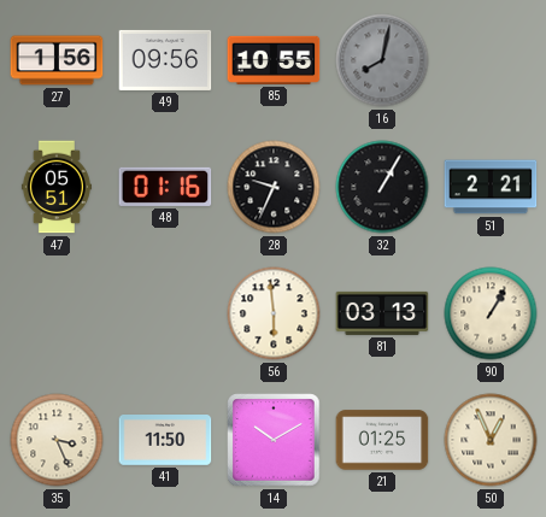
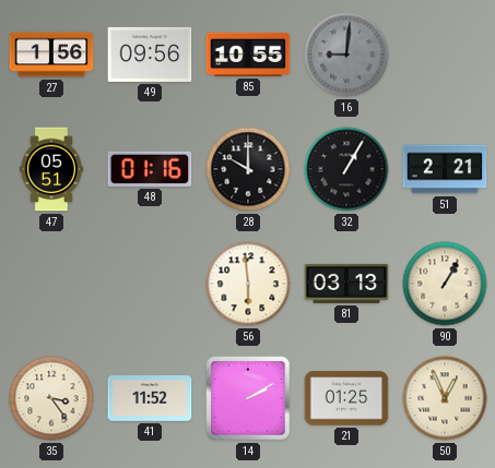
16: 8:02 -> 9:01
28: 9:34 -> 10:00
35: 3:26 -> 3:24
41: 11:50 -> 11:52
14: 10:10 -> 2:10
